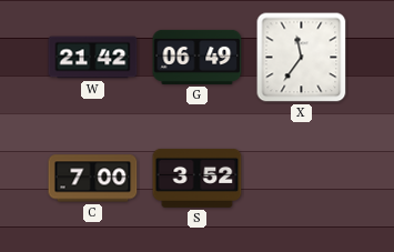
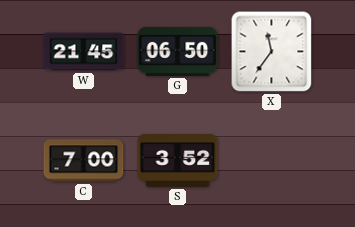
W: 21:42 -> 21:45
G: 06:49 -> 06:50
